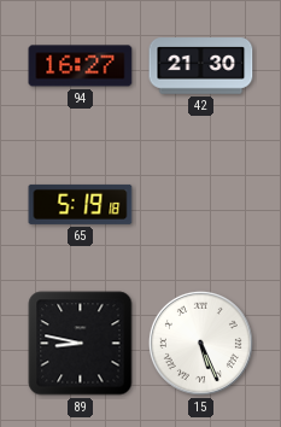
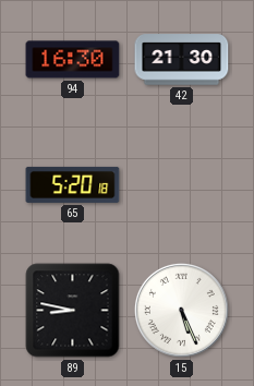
94: 16:27 -> 16:30
65: 5:19 -> 5:20
